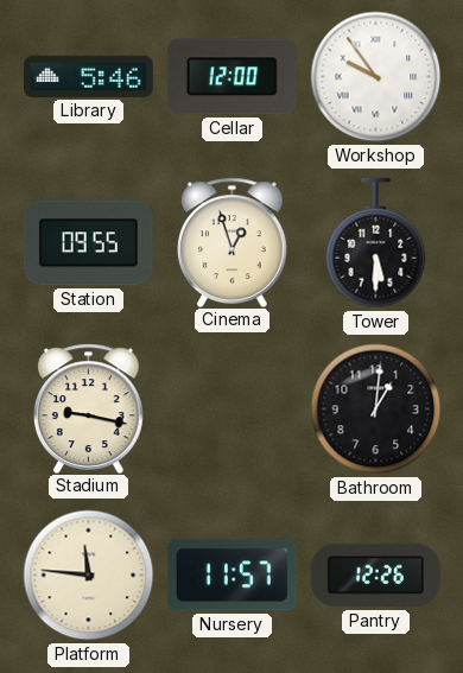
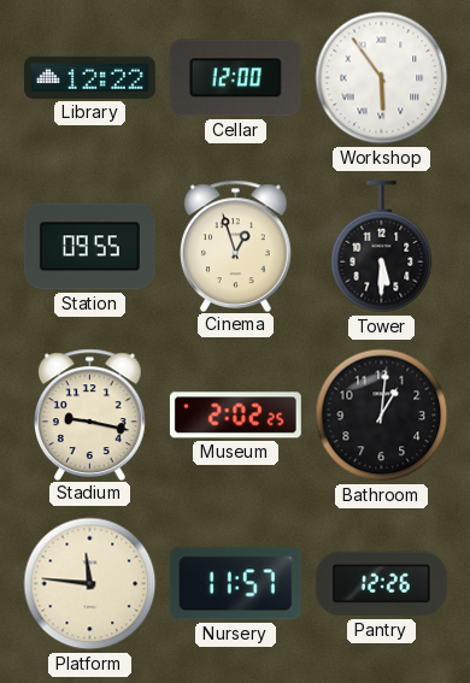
Library: 5:46 -> 12:22
Workshop: 9:54 -> 5:54
Museum: none -> 2:02
